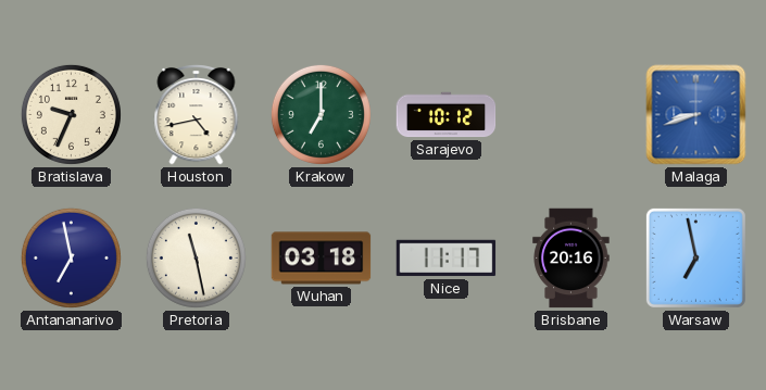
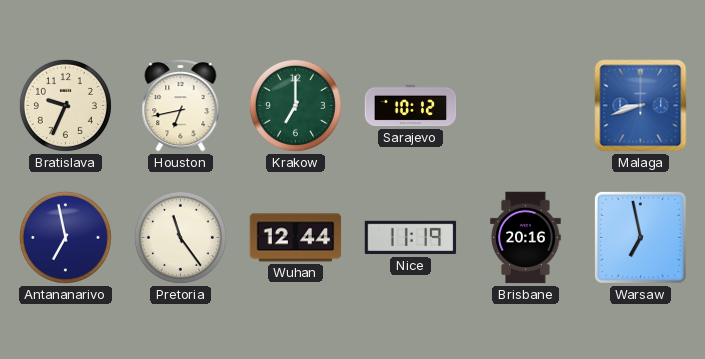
Houston: 4:43 -> 6:43
Pretoria: 11:28 -> 11:24
Wuhan: 03:18 -> 12:44
Nice: 11:17 -> 11:19
